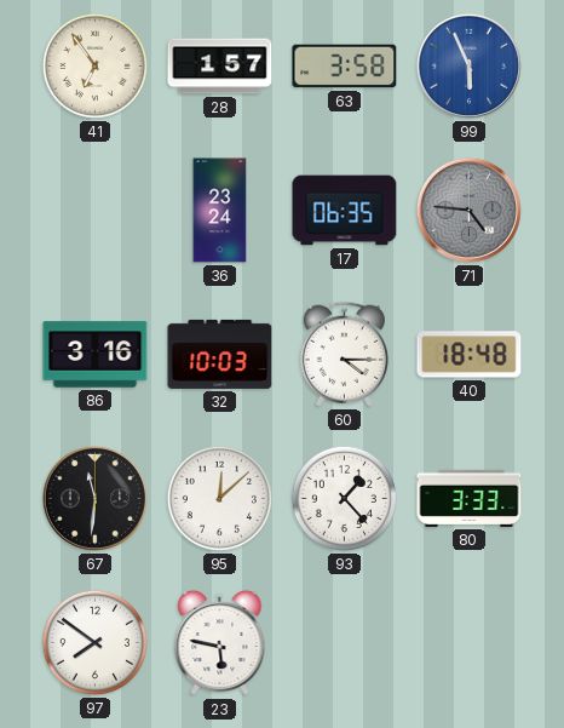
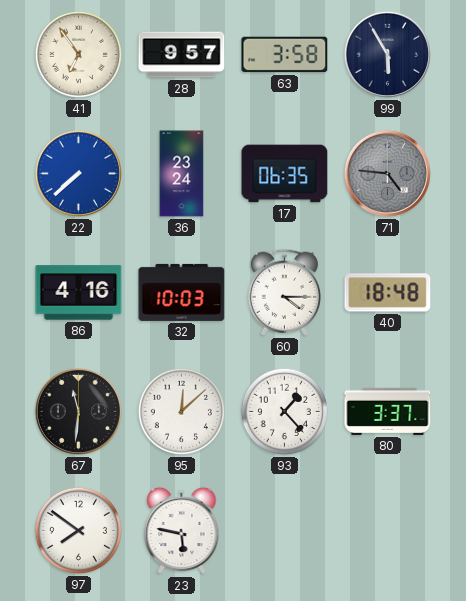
28: 1:57 -> 9:57
99: 5:56 -> 5:55
99 dial: blue -> navy
22: none -> 7:38
86: 3:16 -> 4:16
80: 3:33 -> 3:37
